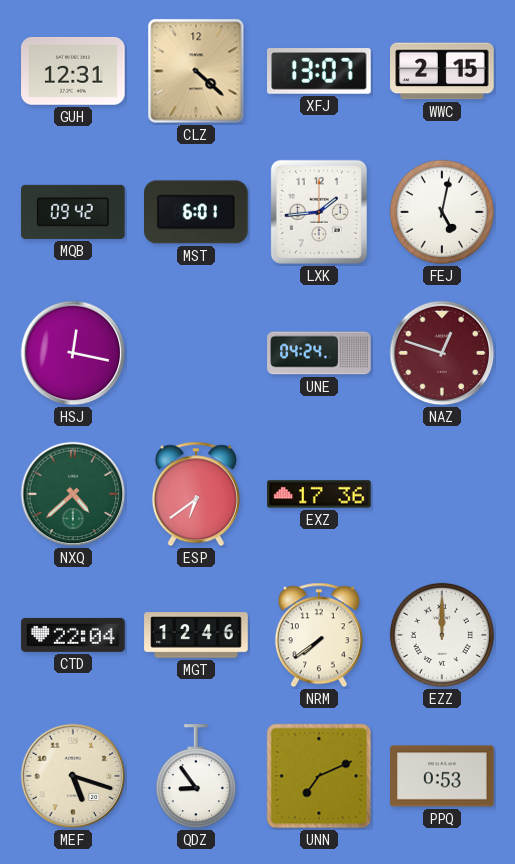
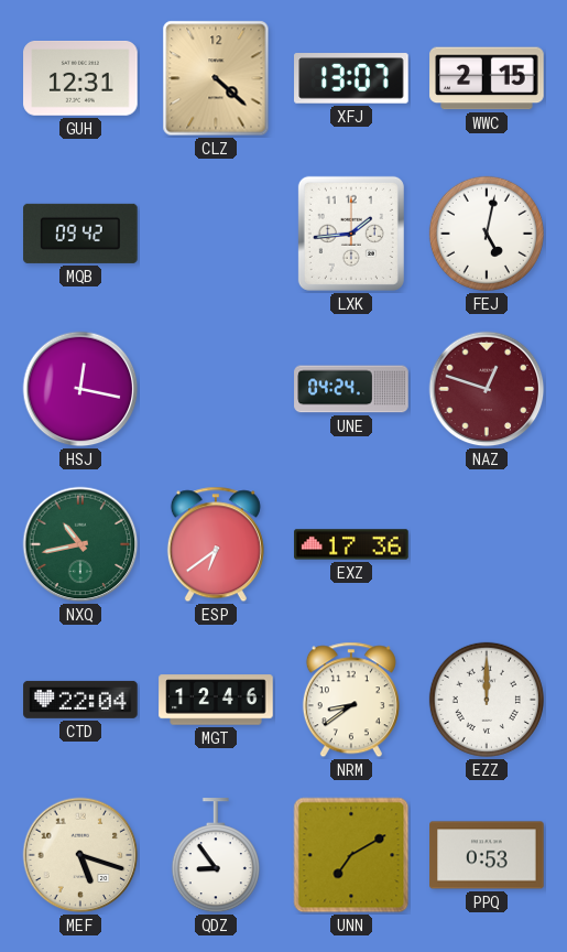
MST: 6:01 -> none
NXQ: 4:38 -> 10:43
NRM: 7:39 -> 8:39
UNN: 7:11 -> 7:10
